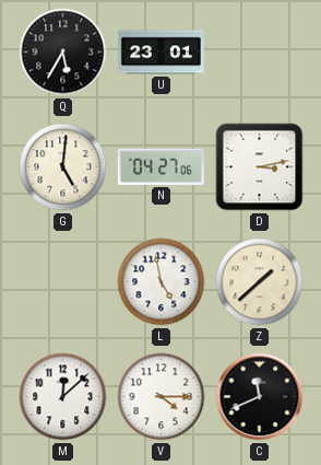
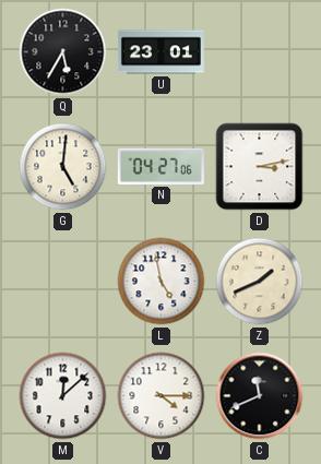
Z: 1:38 -> 1:41
